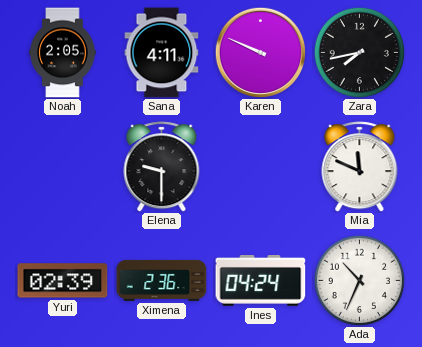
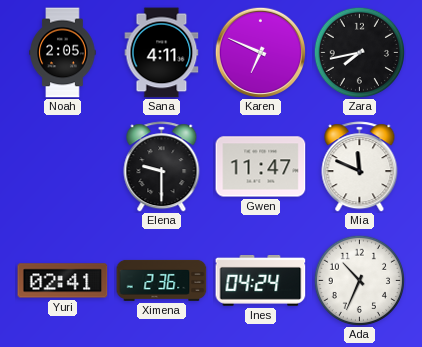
Karen: 9:49 -> 6:49
Gwen: none -> 11:47
Yuri: 02:39 -> 02:41
